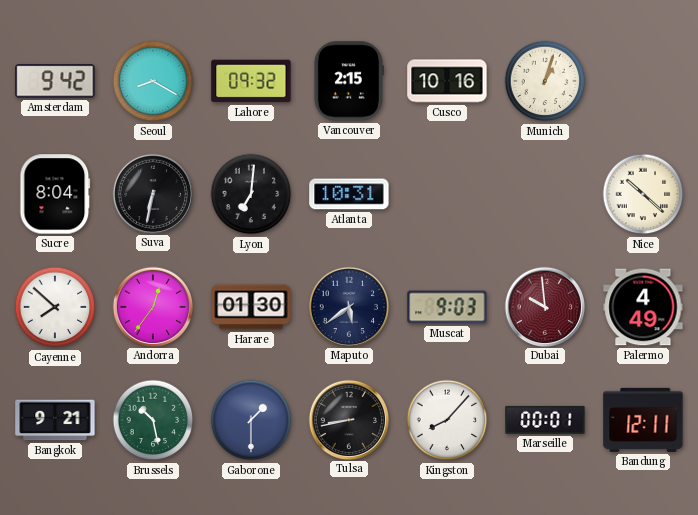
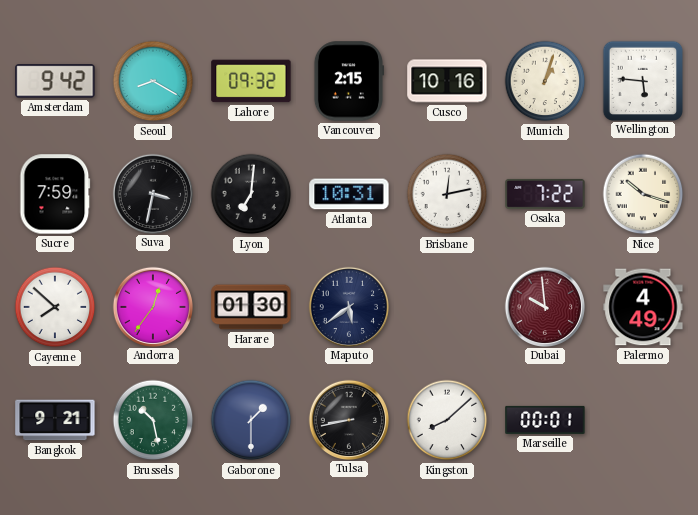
Wellington: none -> 5:46
Sucre: 8:04 -> 7:59
Suva: 6:32 -> 3:32
Brisbane: none -> 12:13
Osaka: none -> 7:22
Nice: 10:22 -> 10:18
Muscat: 9:03 -> none
Kingston: 8:07 -> 8:08
Bandung: 12:11 -> none
